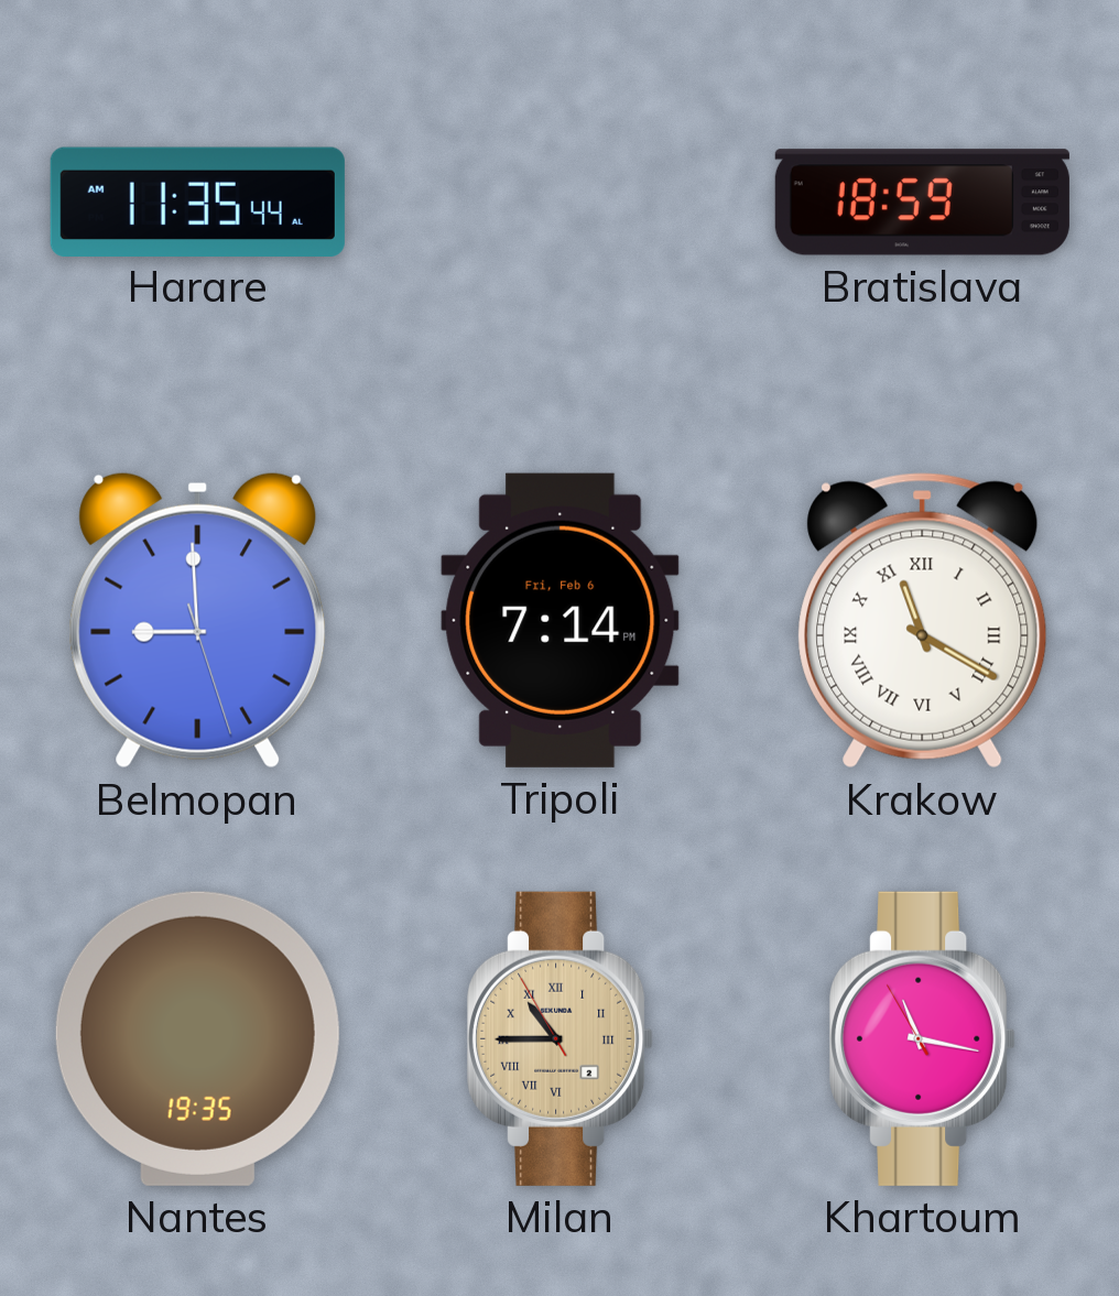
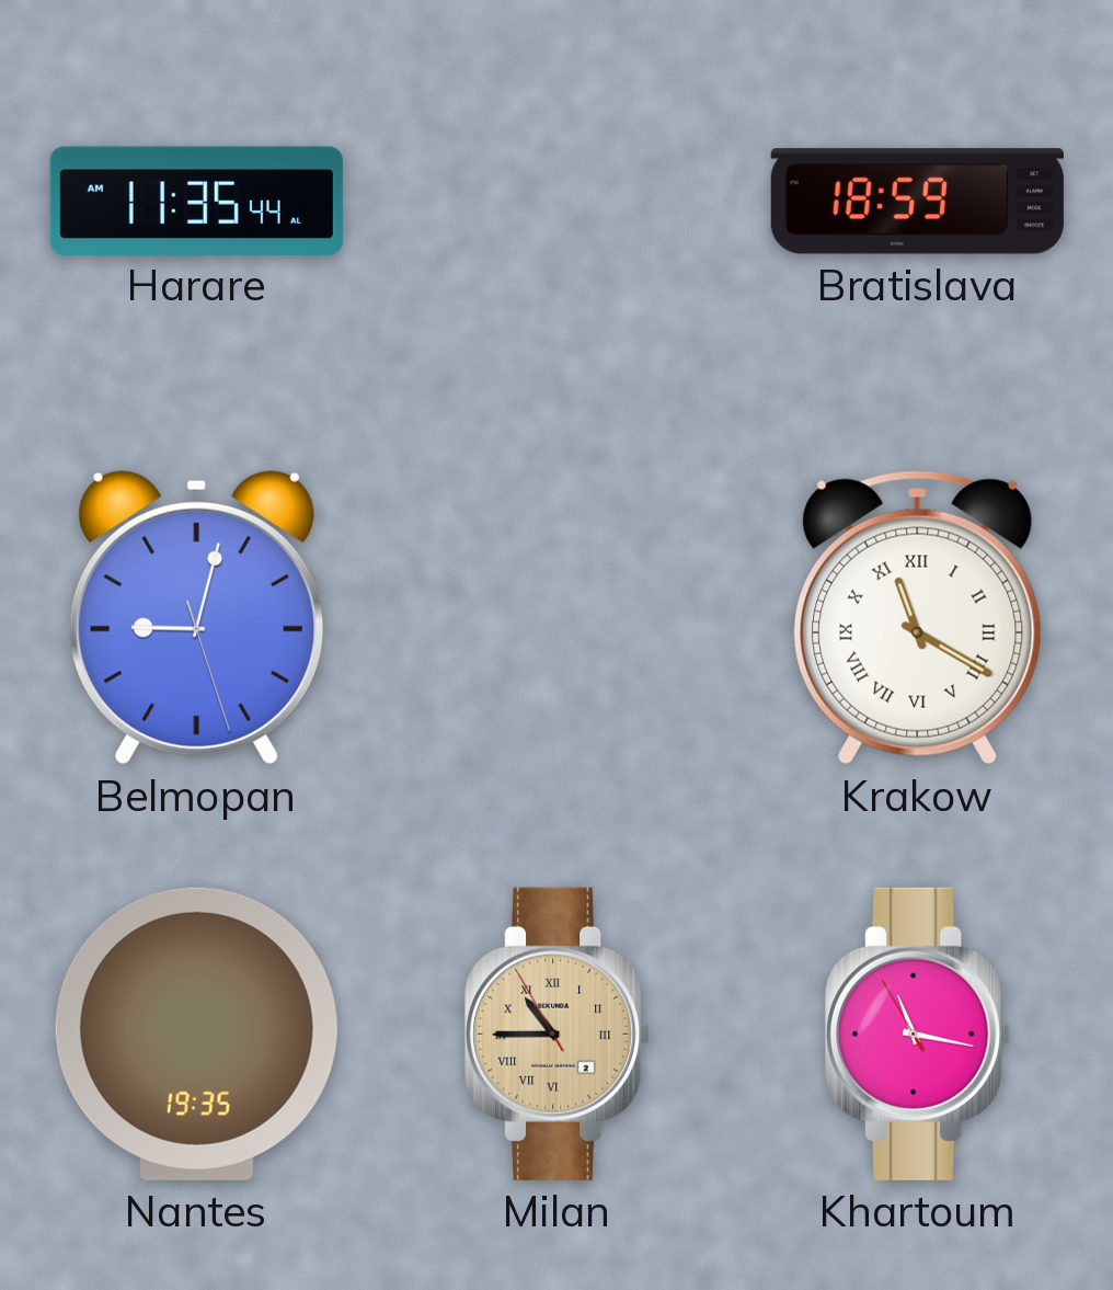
Belmopan: 8:59 -> 9:02
Tripoli: 7:14 -> none
